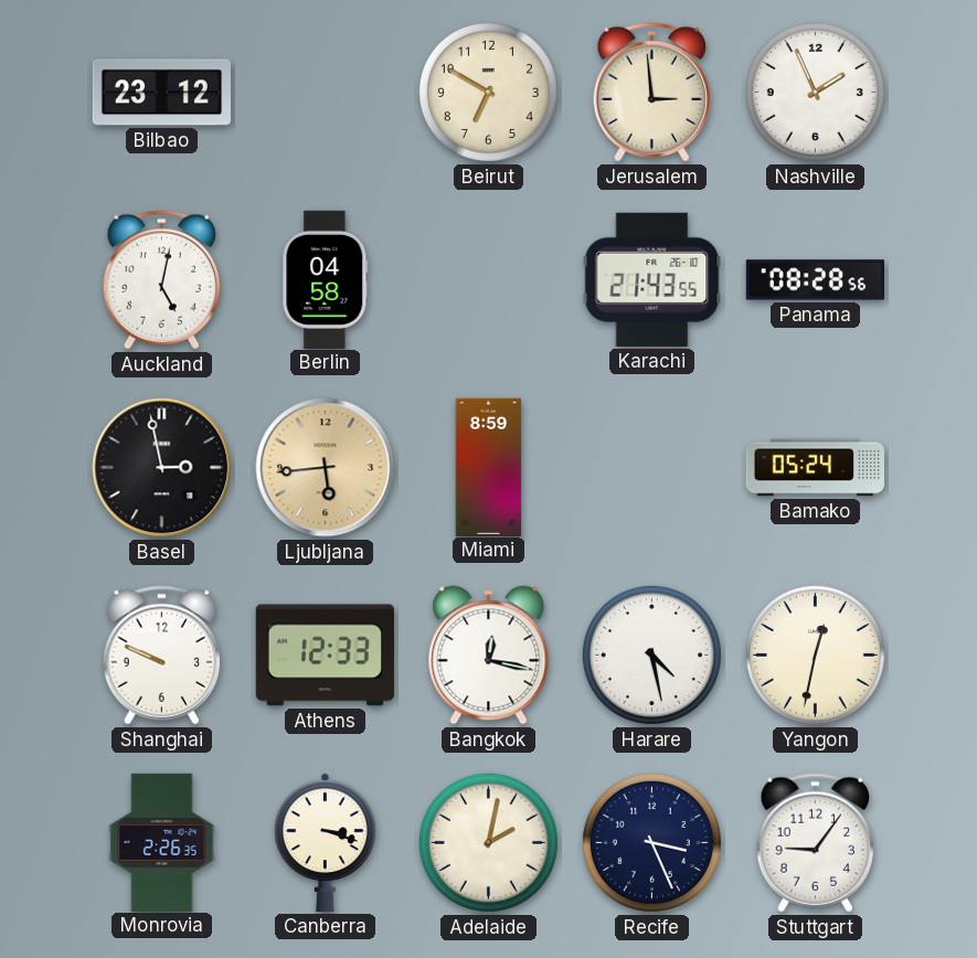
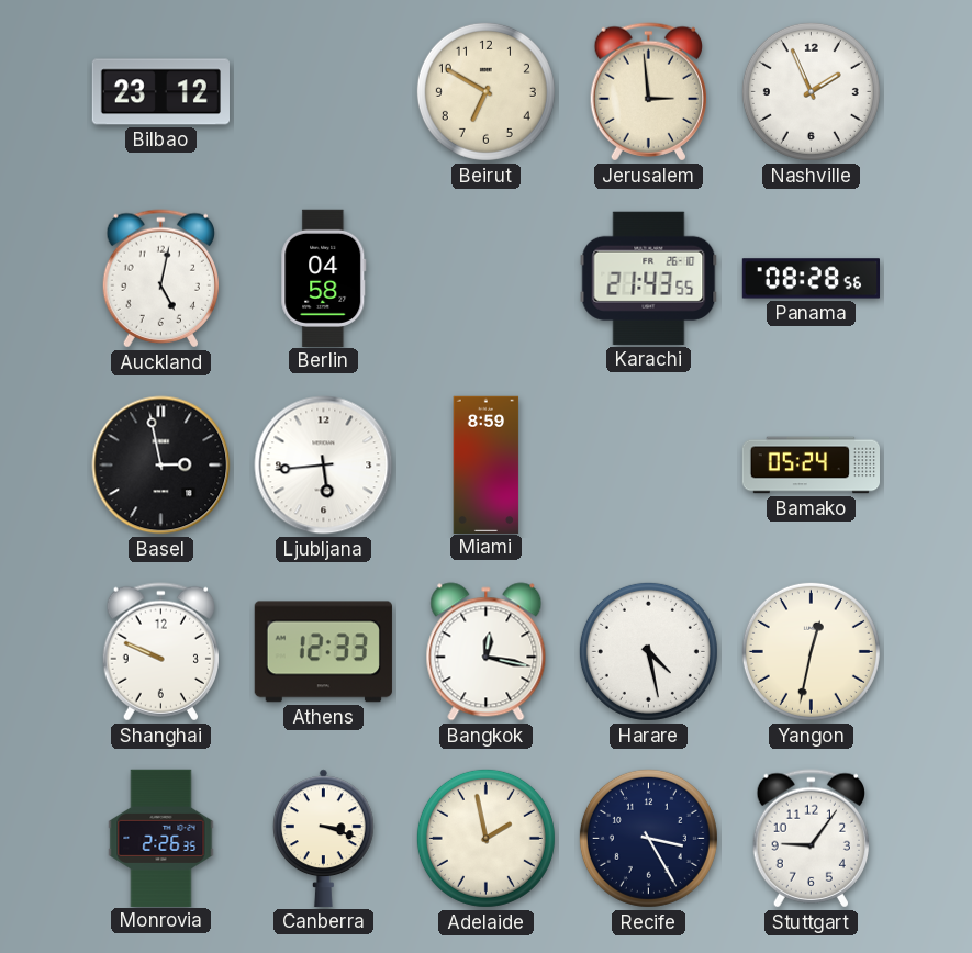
Ljubljana dial: champagne -> white
Adelaide: 2:02 -> 1:58
Recife: 3:26 -> 3:25
